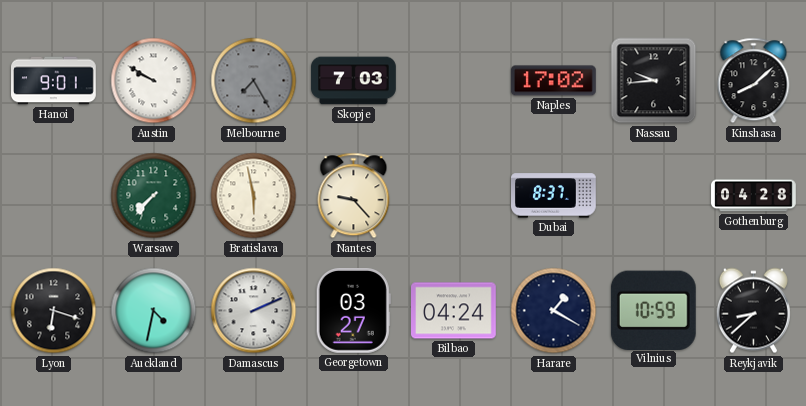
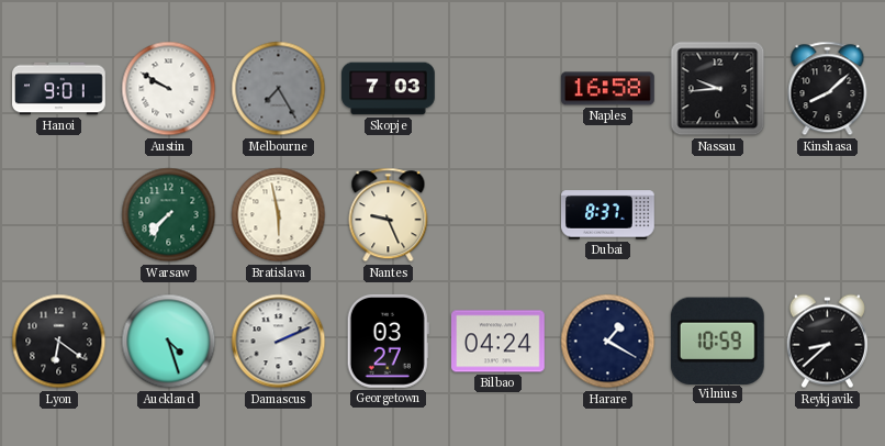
Naples: 17:02 -> 16:58
Nantes: 9:23 -> 9:26
Gothenburg: 04:28 -> none
Lyon: 6:18 -> 6:21
Auckland: 4:32 -> 4:27
